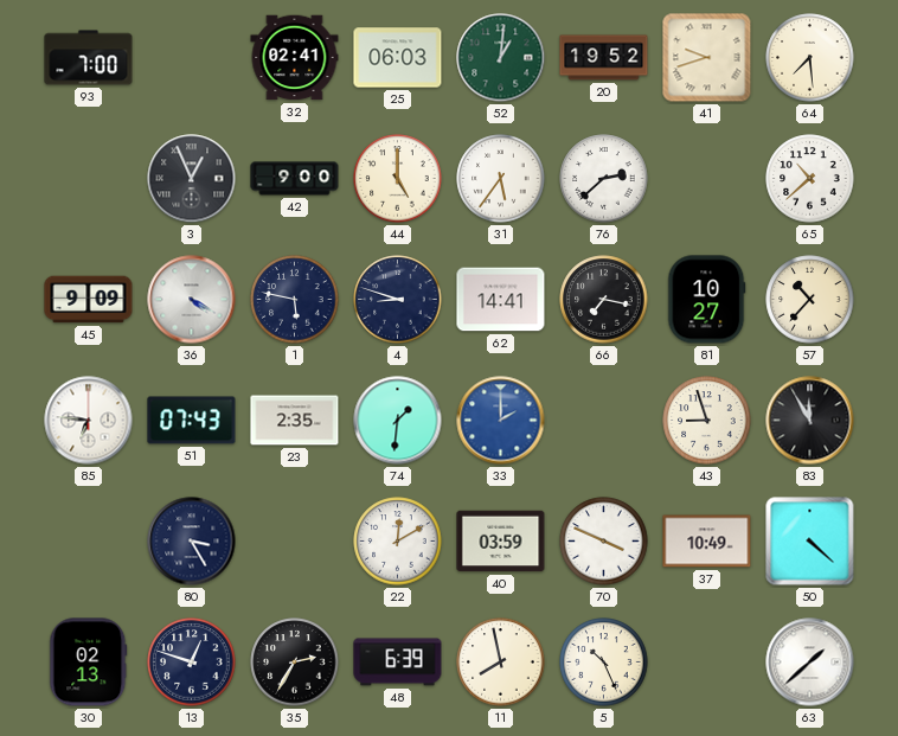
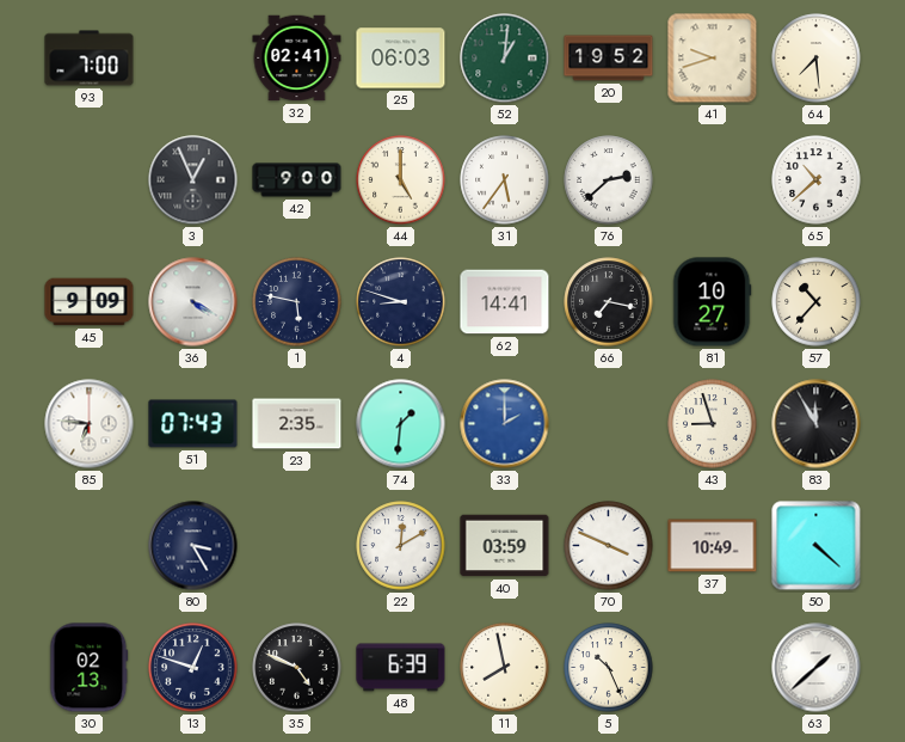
35: 2:35 -> 4:49
